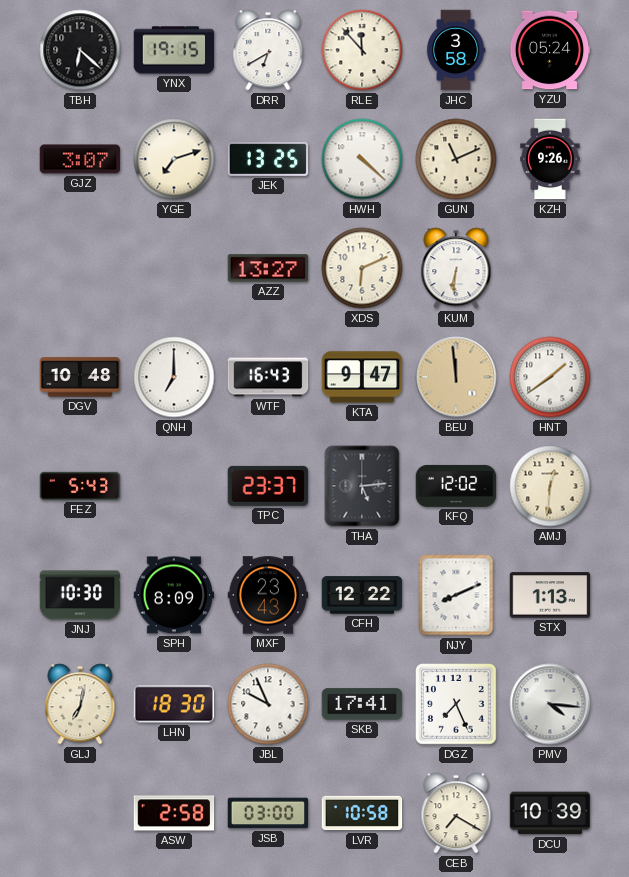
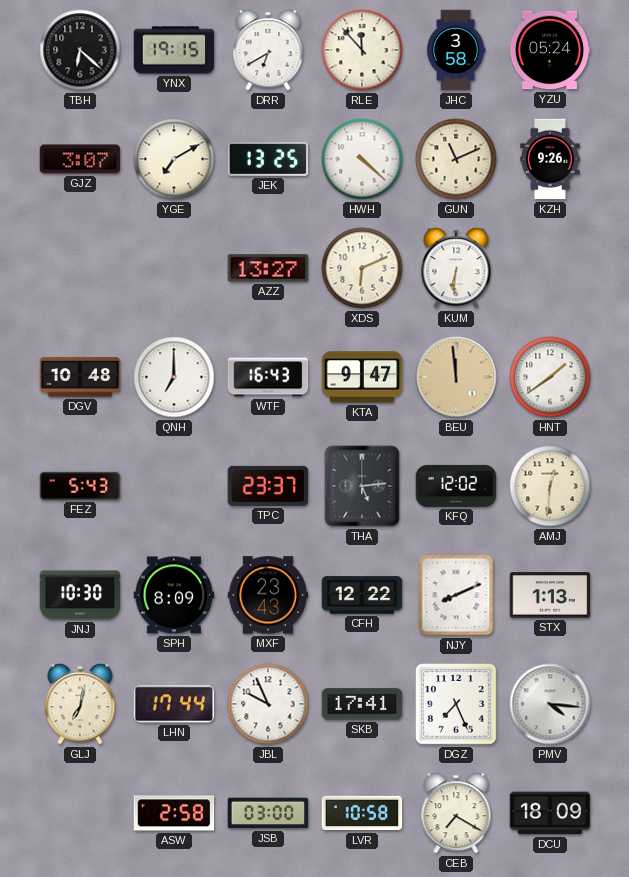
YGE: 7:12 -> 7:10
LHN: 18:30 -> 17:44
DCU: 10:39 -> 18:09
